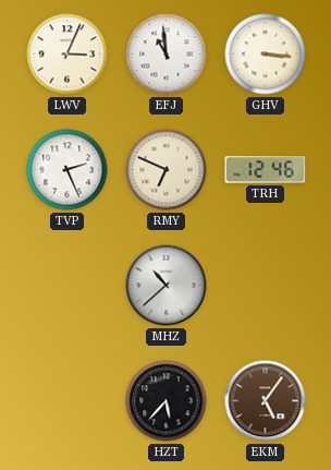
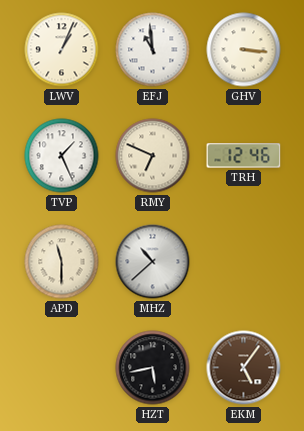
LWV: 3:04 -> 1:04
TVP: 2:26 -> 1:26
APD: none -> 11:30
HZT: 5:37 -> 5:43
